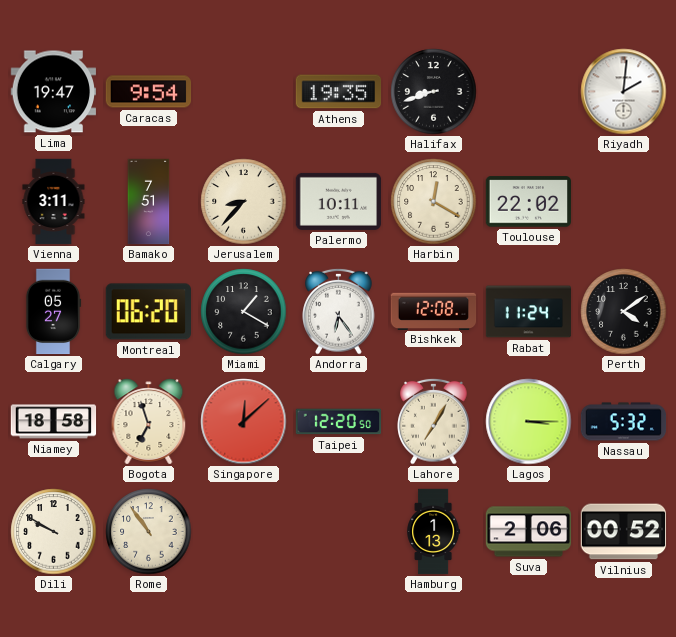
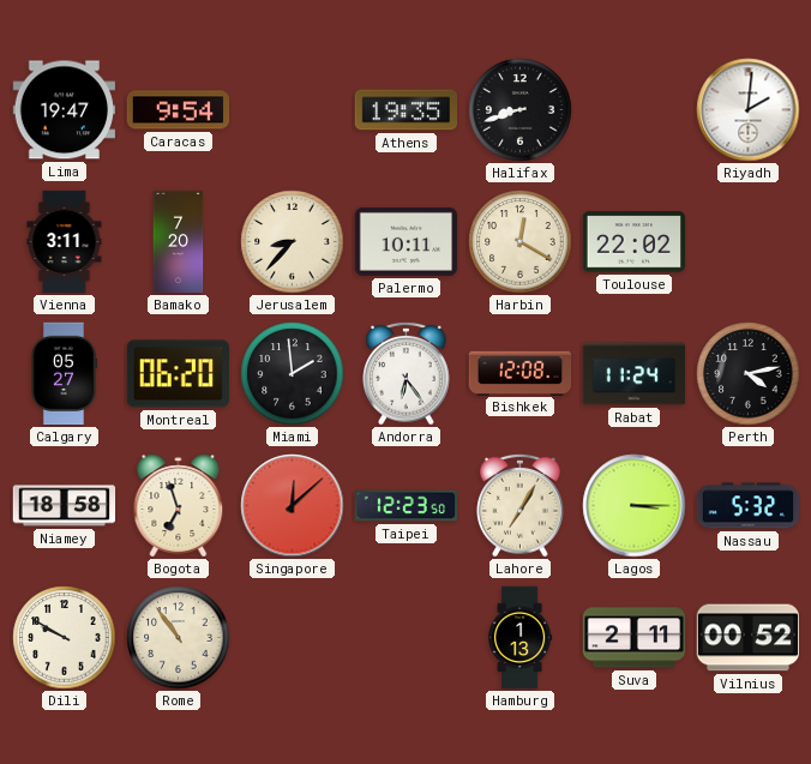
Bamako: 7:51 -> 7:20
Miami: 1:20 -> 1:59
Perth: 4:09 -> 4:13
Taipei: 12:20 -> 12:23
Suva: 2:06 -> 2:11
